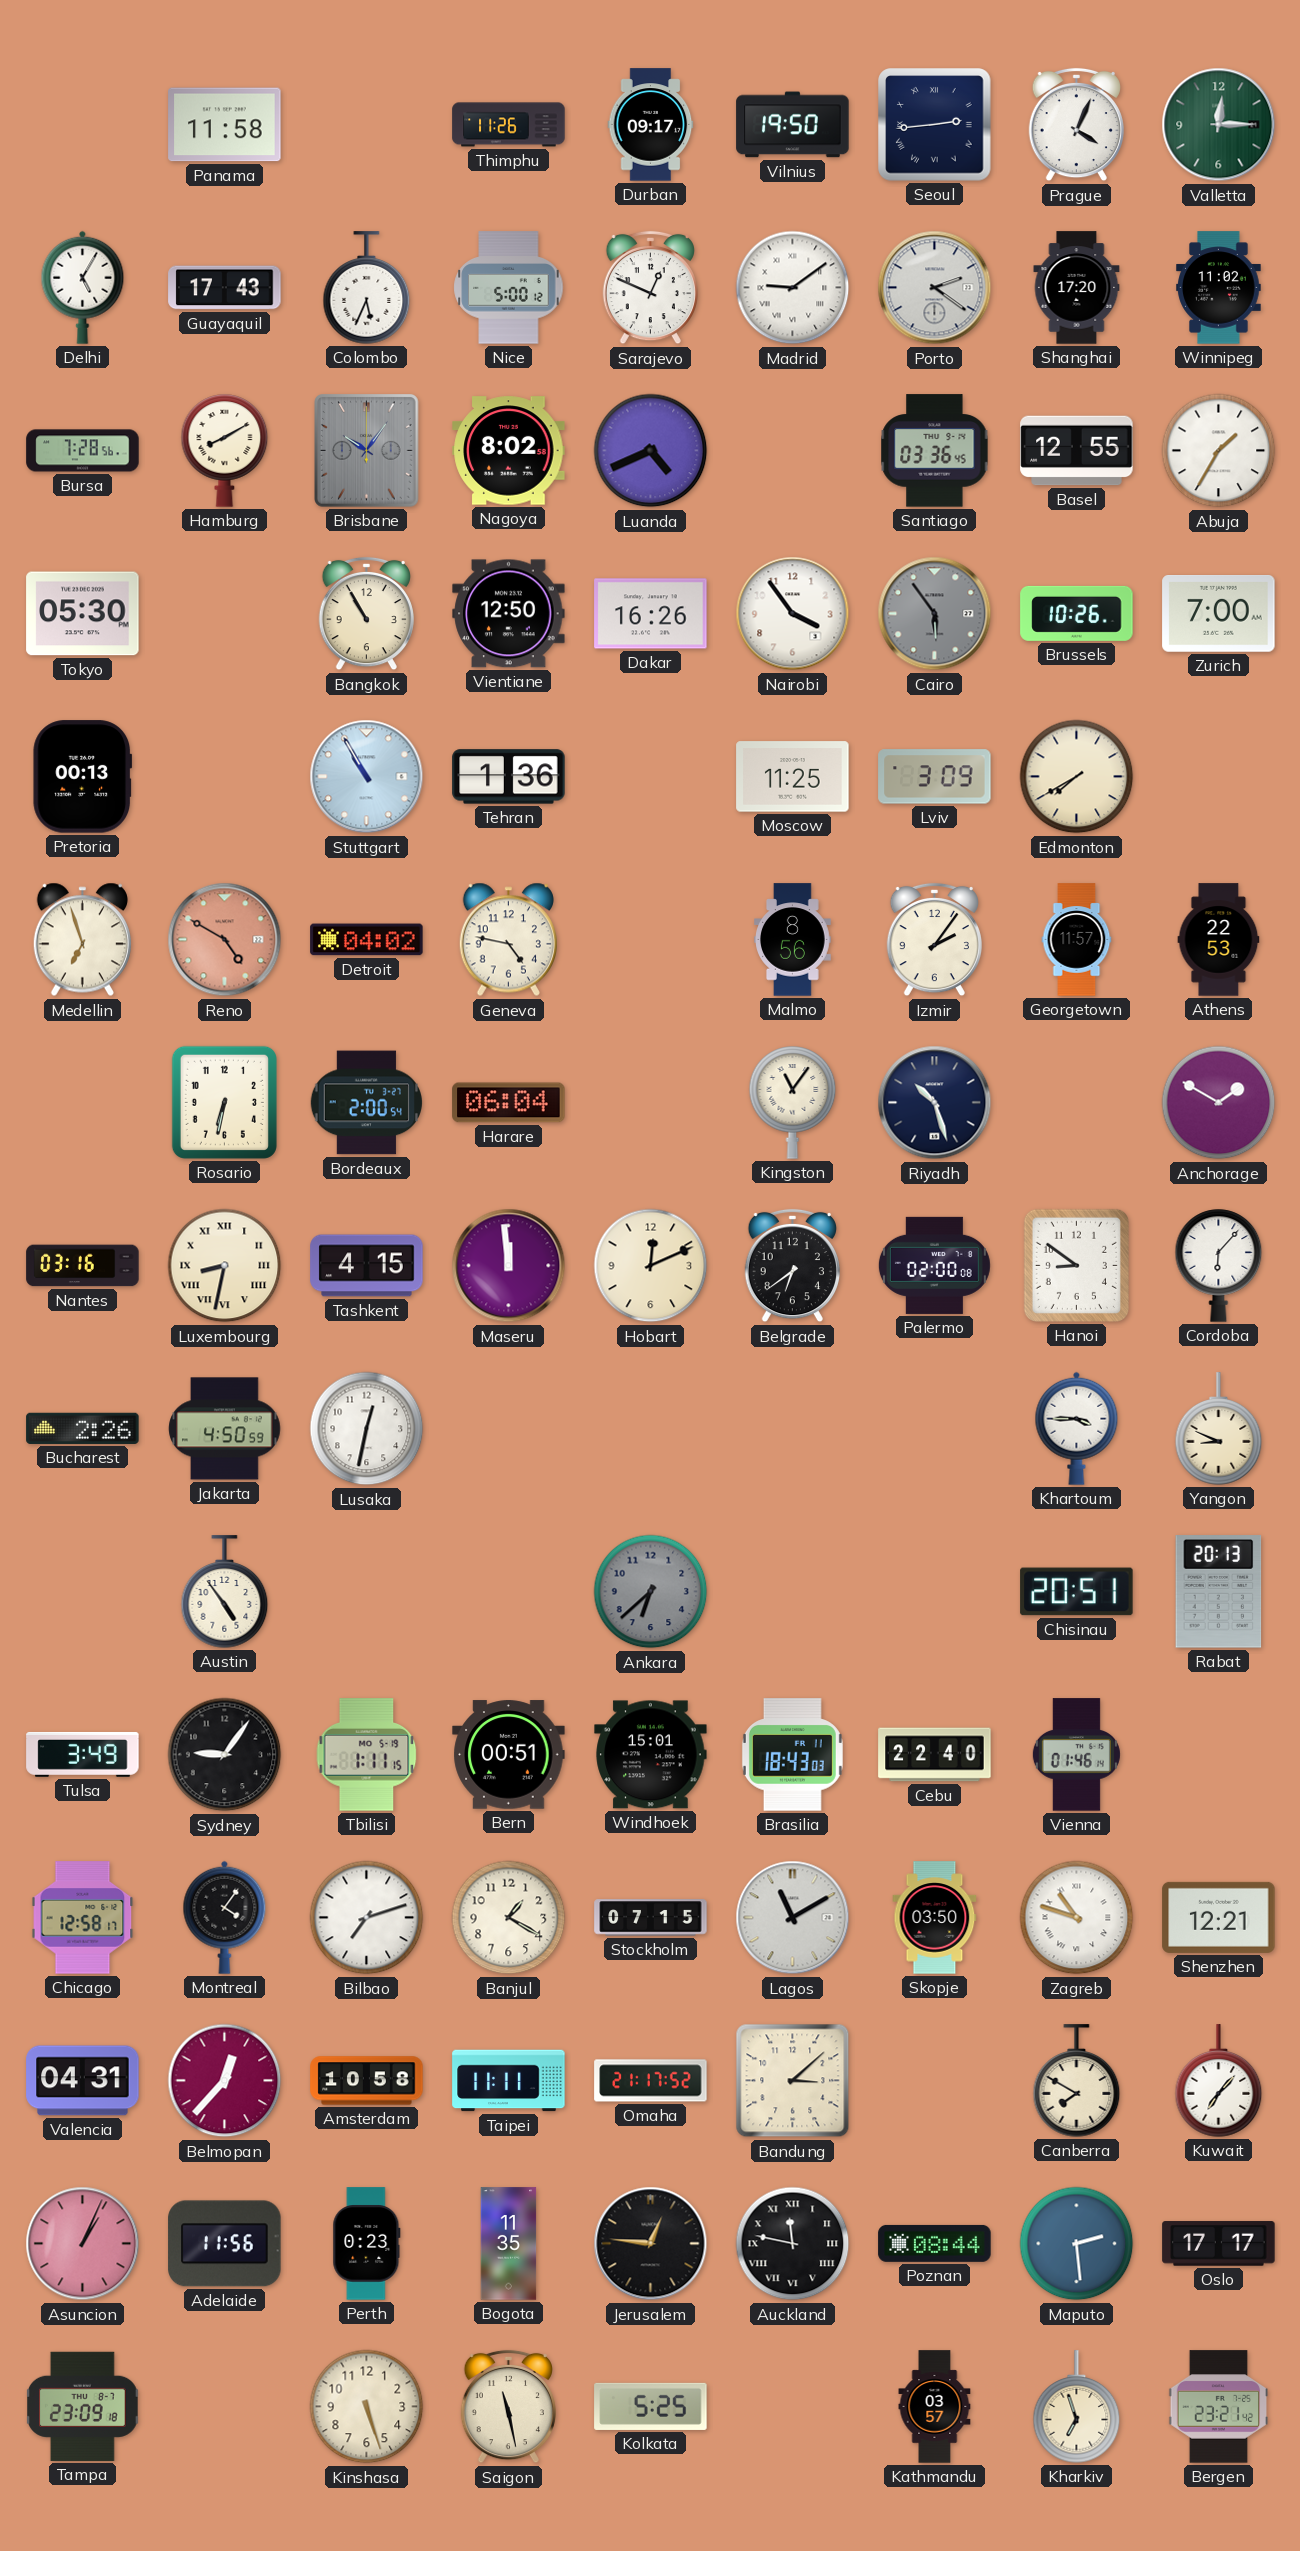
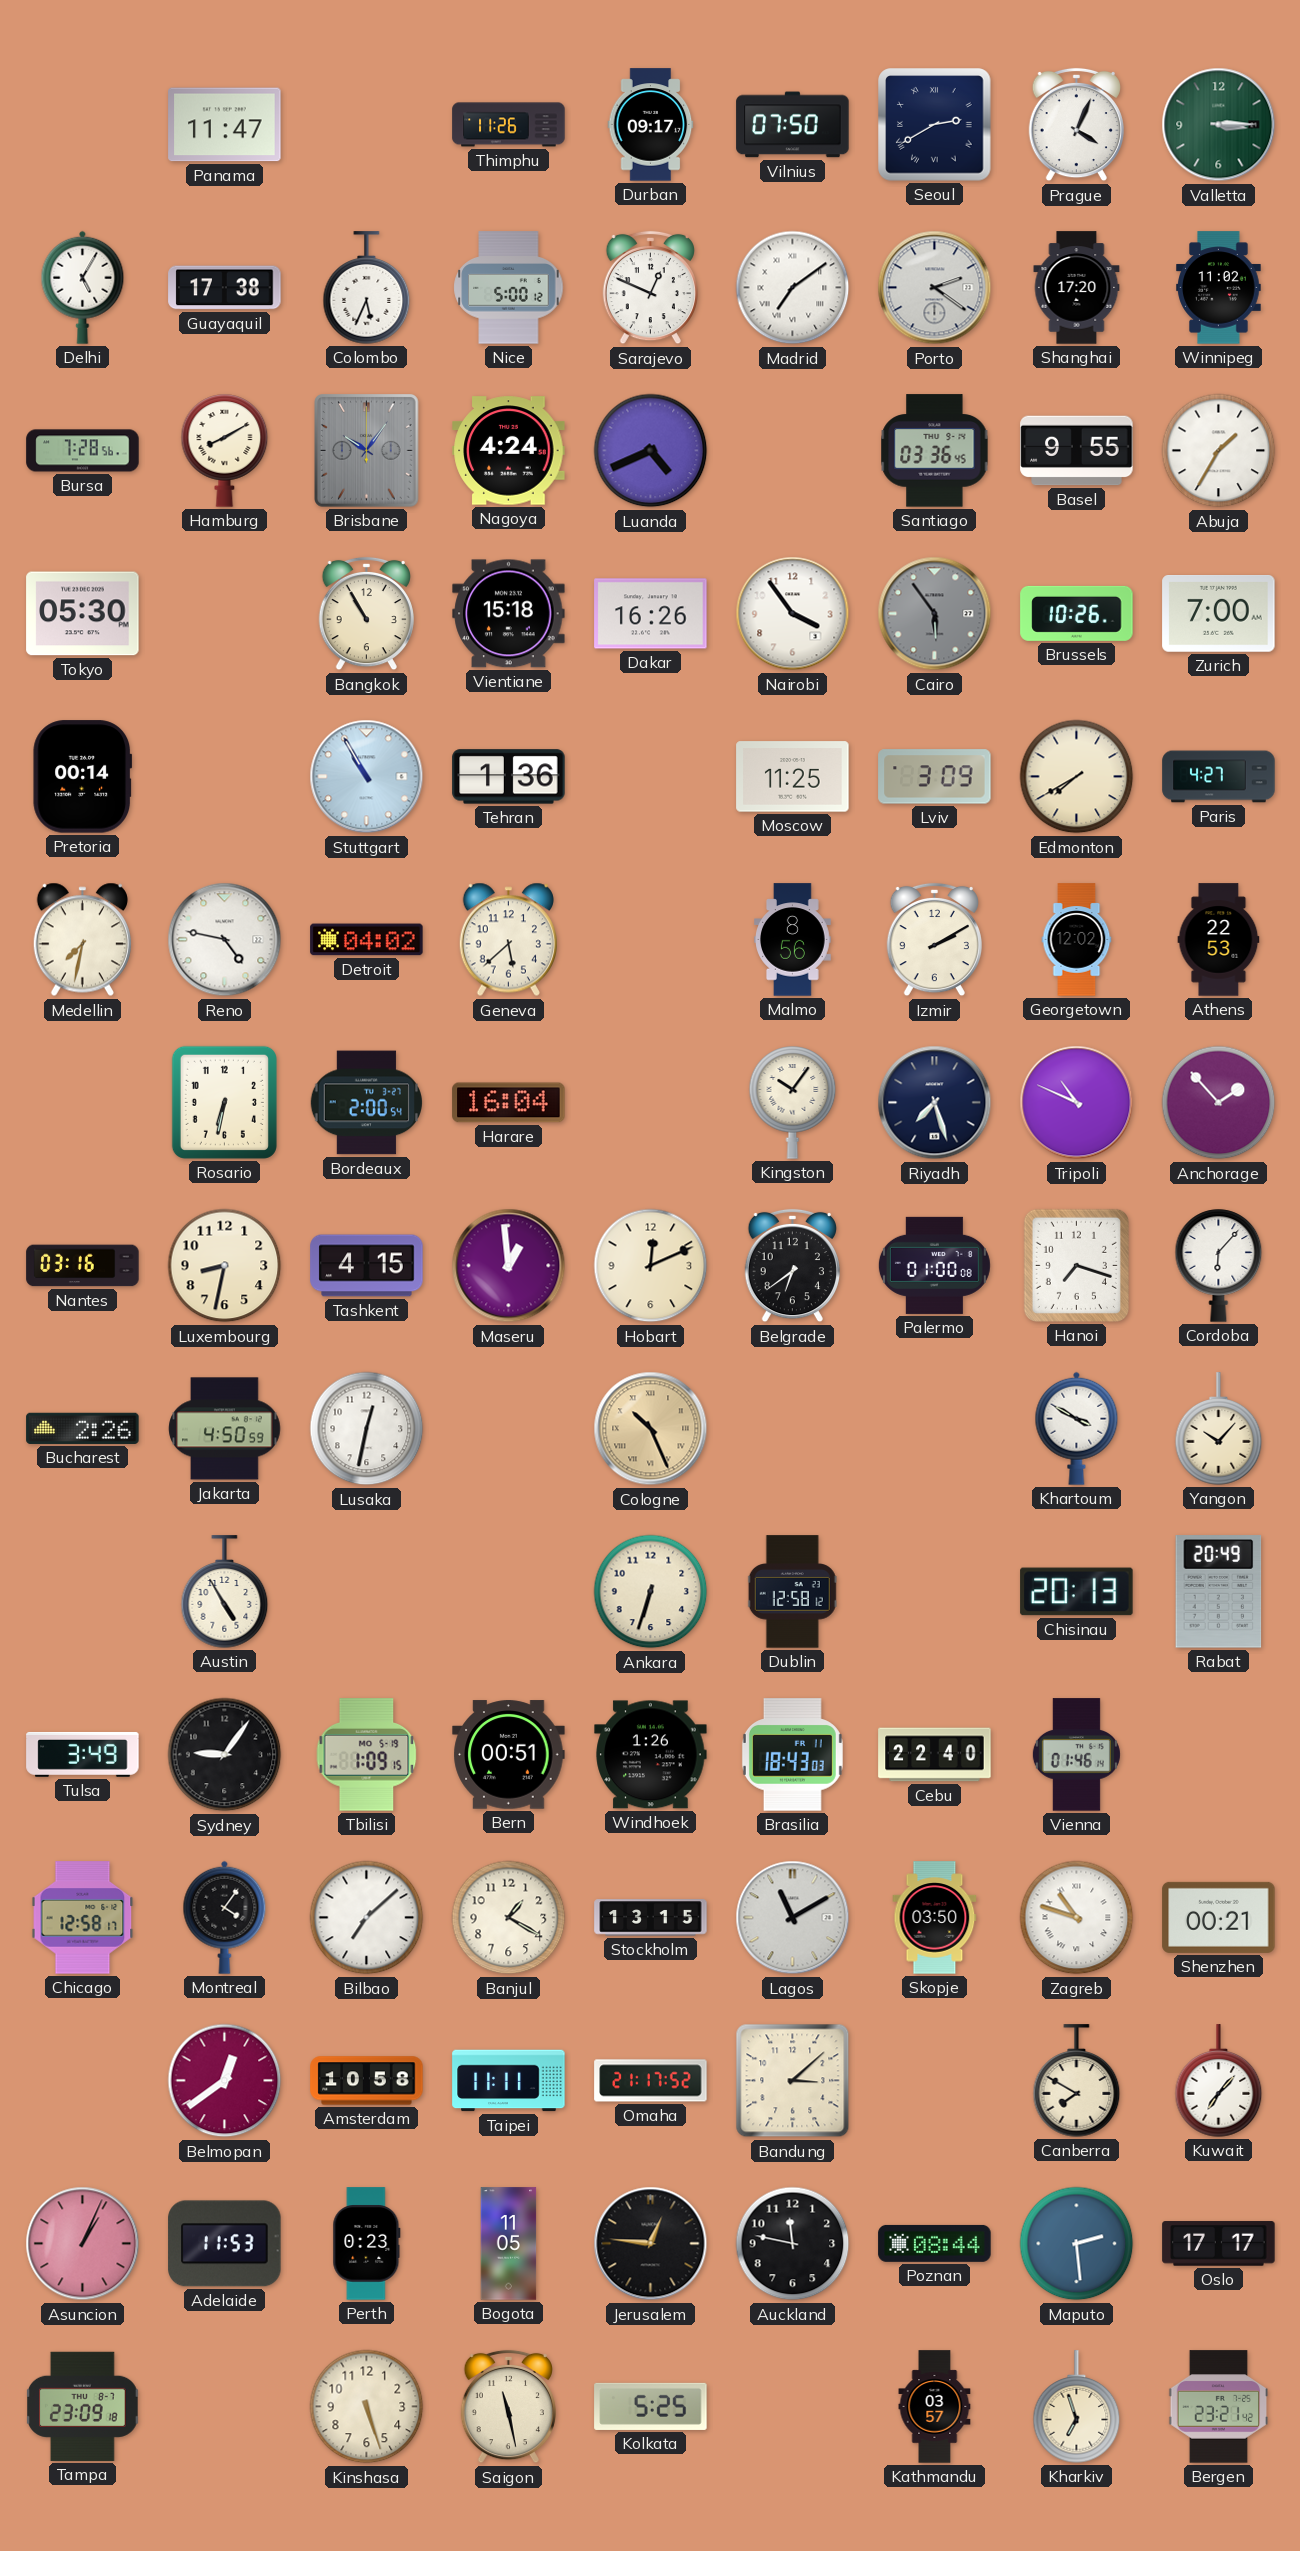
Panama: 11:58 -> 11:47
Vilnius: 19:50 -> 07:50
Seoul: 2:44 -> 2:40
Valletta: 12:15 -> 3:15
Guayaquil: 17:43 -> 17:38
Madrid: 9:09 -> 7:09
Nagoya: 8:02 -> 4:24
Basel: 12:55 -> 9:55
Vientiane: 12:50 -> 15:18
Pretoria: 00:13 -> 00:14
Paris: none -> 4:27
Medellin: 6:57 -> 7:32
Reno: 4:50 -> 4:47
Reno dial: salmon -> white
Geneva: 4:47 -> 5:38
Izmir: 2:06 -> 2:10
Georgetown: 11:57 -> 12:02
Harare: 06:04 -> 16:04
Kingston: 11:06 -> 10:06
Riyadh: 10:27 -> 7:27
Tripoli: none -> 10:49
Anchorage: 1:50 -> 1:53
Luxembourg numerals: Roman -> Arabic
Maseru: 11:59 -> 12:59
Palermo: 02:00 -> 01:00
Hanoi: 8:51 -> 7:18
Cologne: none -> 10:26
Khartoum: 3:45 -> 3:50
Yangon: 8:49 -> 10:07
Austin: 4:54 -> 4:55
Ankara: 6:38 -> 6:33
Ankara dial: grey -> cream
Dublin: none -> 12:58
Chisinau: 20:51 -> 20:13
Rabat: 20:13 -> 20:49
Tbilisi: 1:11 -> 1:09
Windhoek: 15:01 -> 1:26
Bilbao: 7:12 -> 7:08
Stockholm: 07:15 -> 13:15
Shenzhen: 12:21 -> 00:21
Valencia: 04:31 -> none
Belmopan: 12:37 -> 12:39
Adelaide: 11:56 -> 11:53
Bogota: 11:35 -> 11:05
Auckland numerals: Roman -> Arabic
